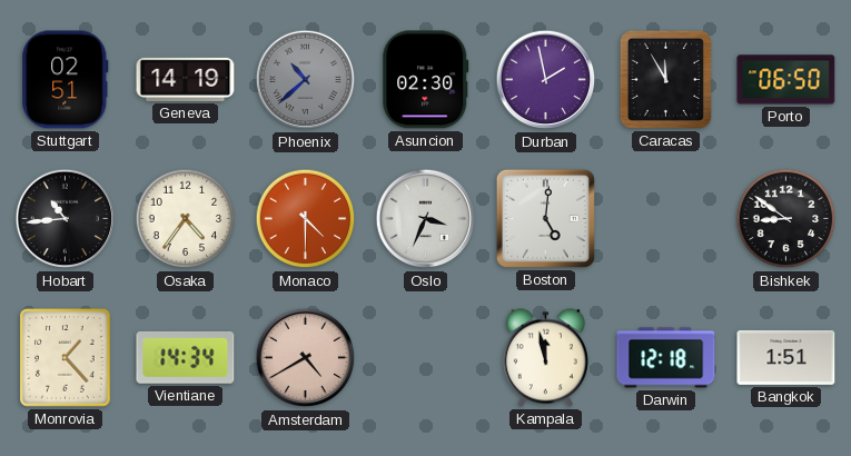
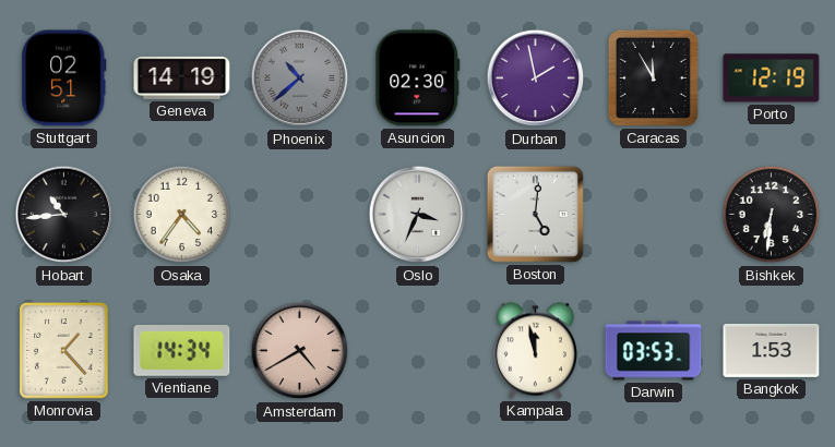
Porto: 06:50 -> 12:19
Monaco: 4:30 -> none
Bishkek: 8:51 -> 6:31
Darwin: 12:18 -> 03:53
Bangkok: 1:51 -> 1:53
